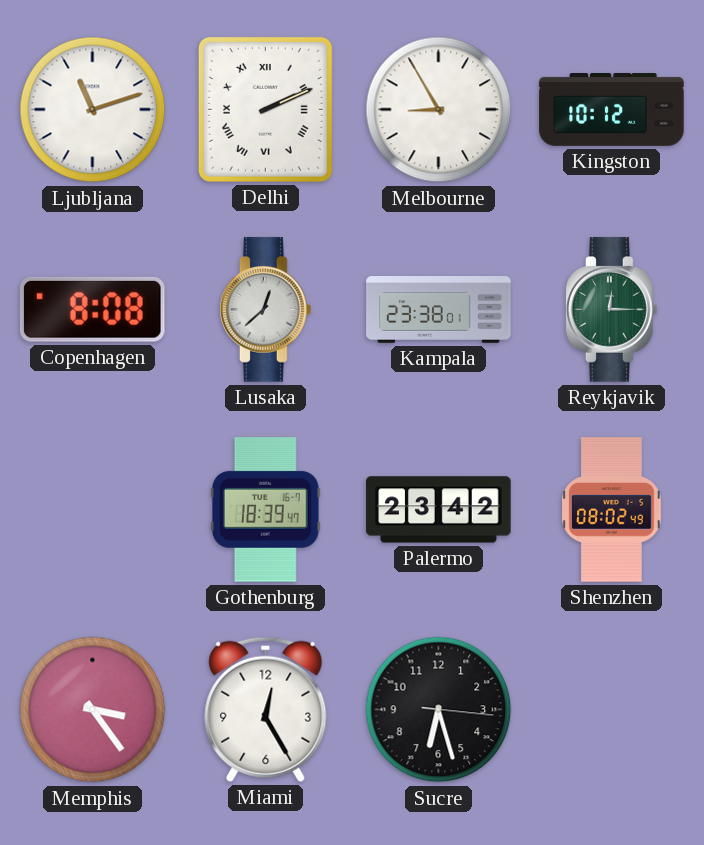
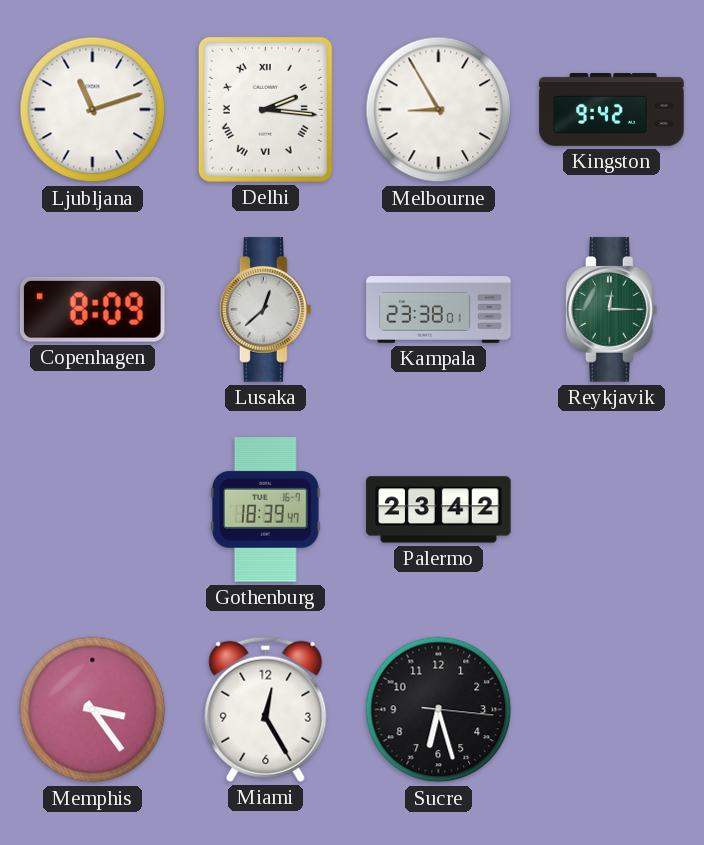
Delhi: 2:11 -> 2:16
Kingston: 10:12 -> 9:42
Copenhagen: 8:08 -> 8:09
Shenzhen: 08:02 -> none
